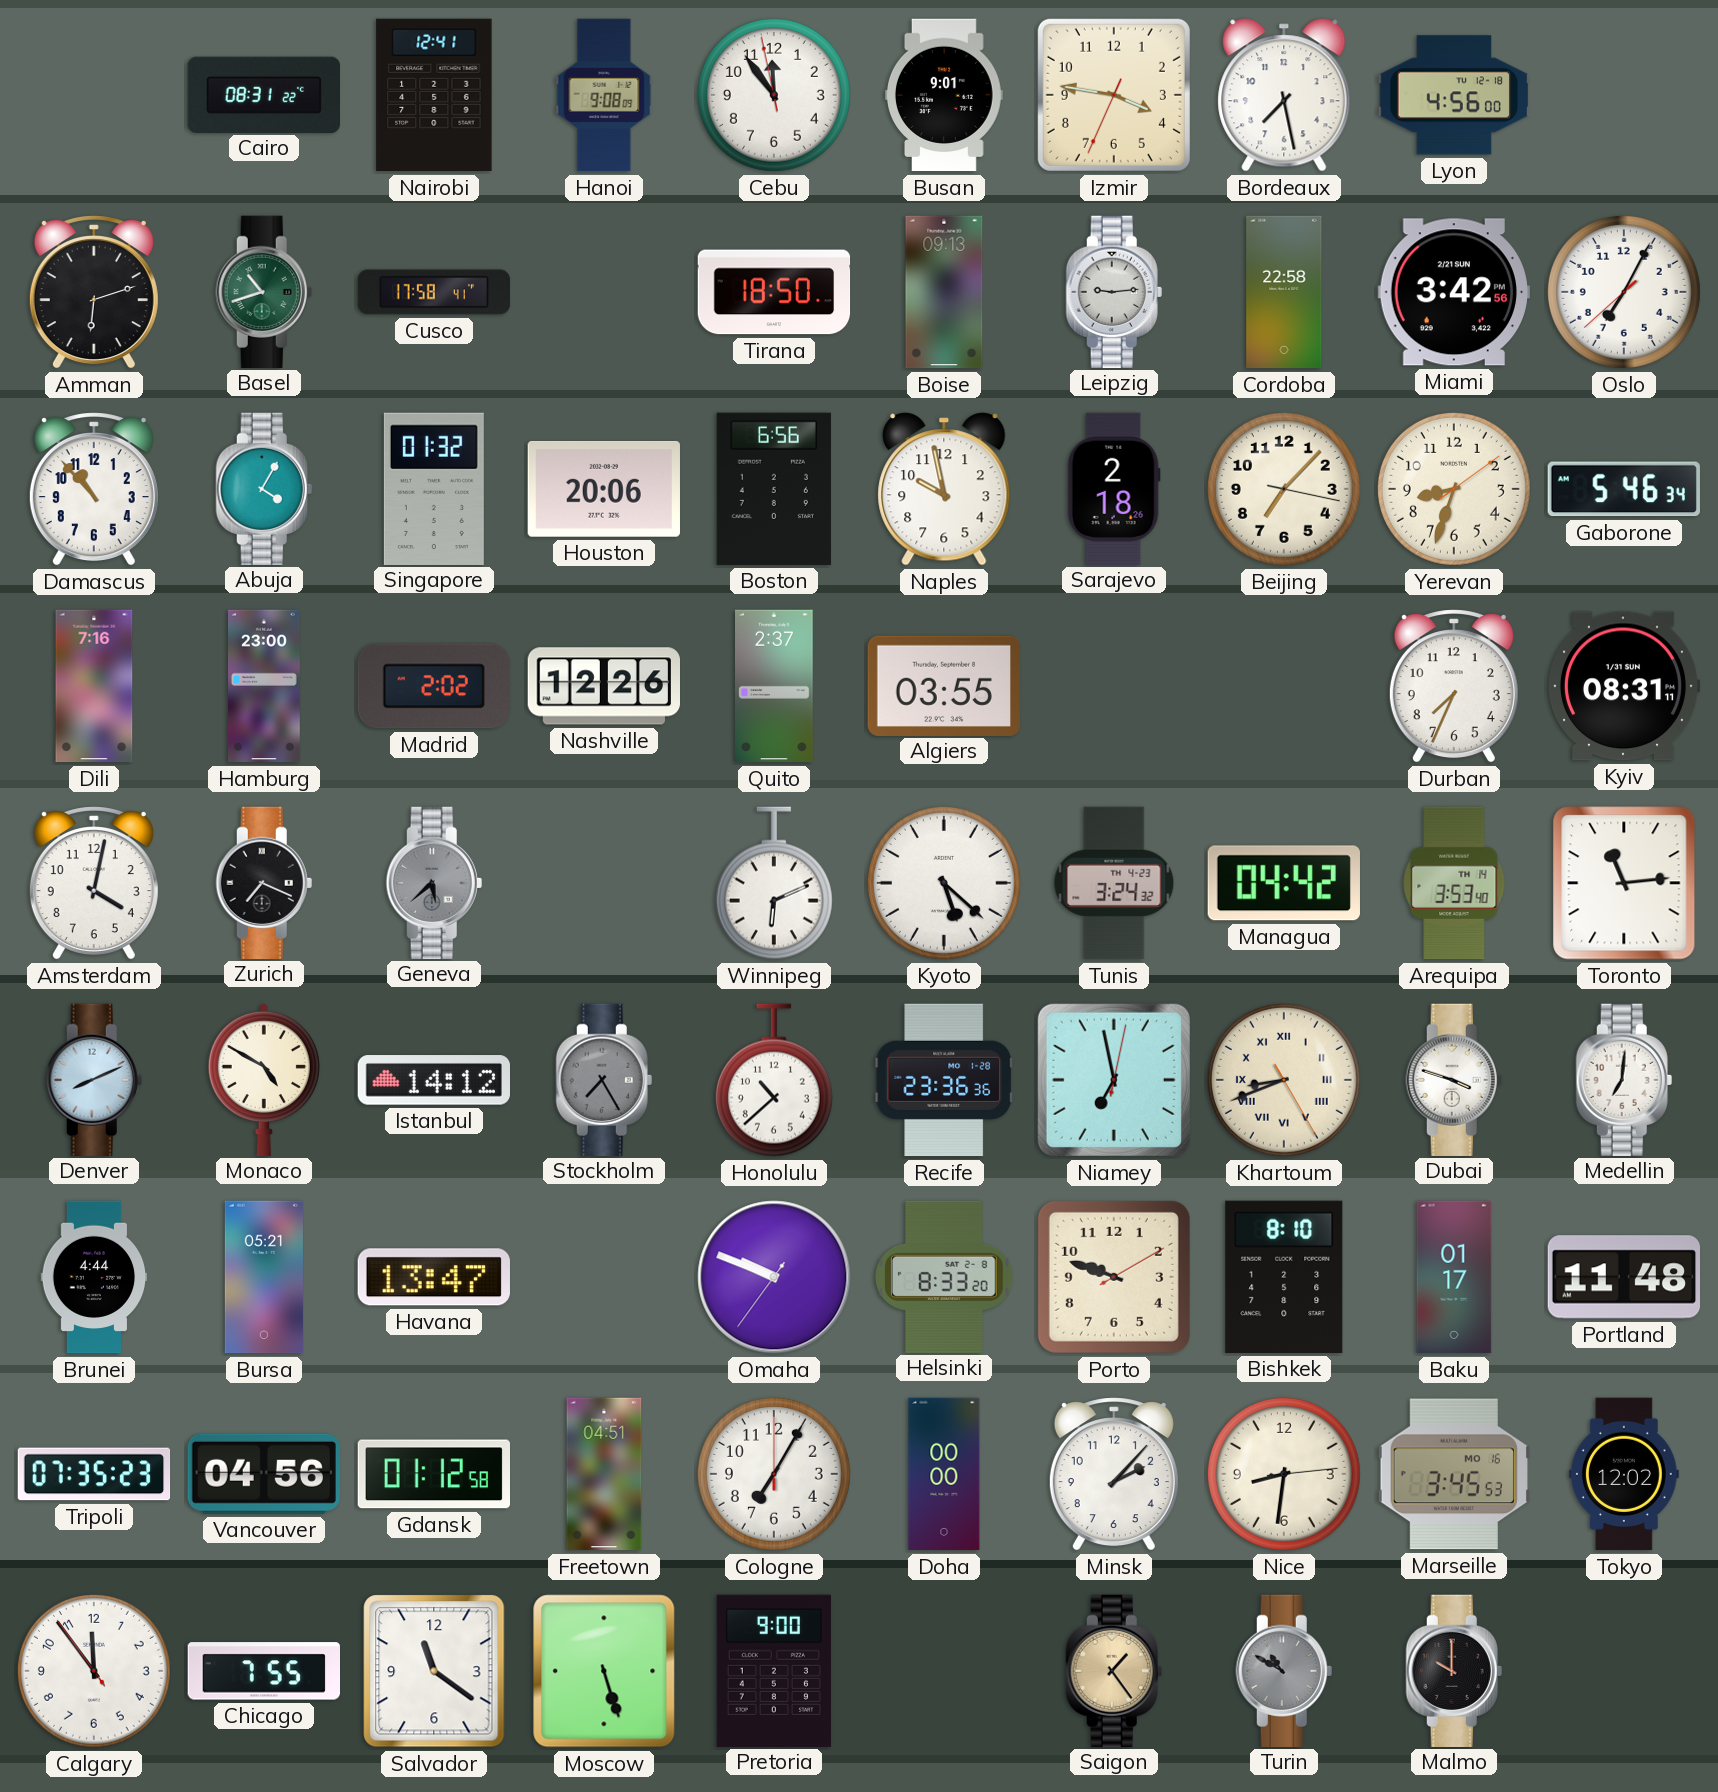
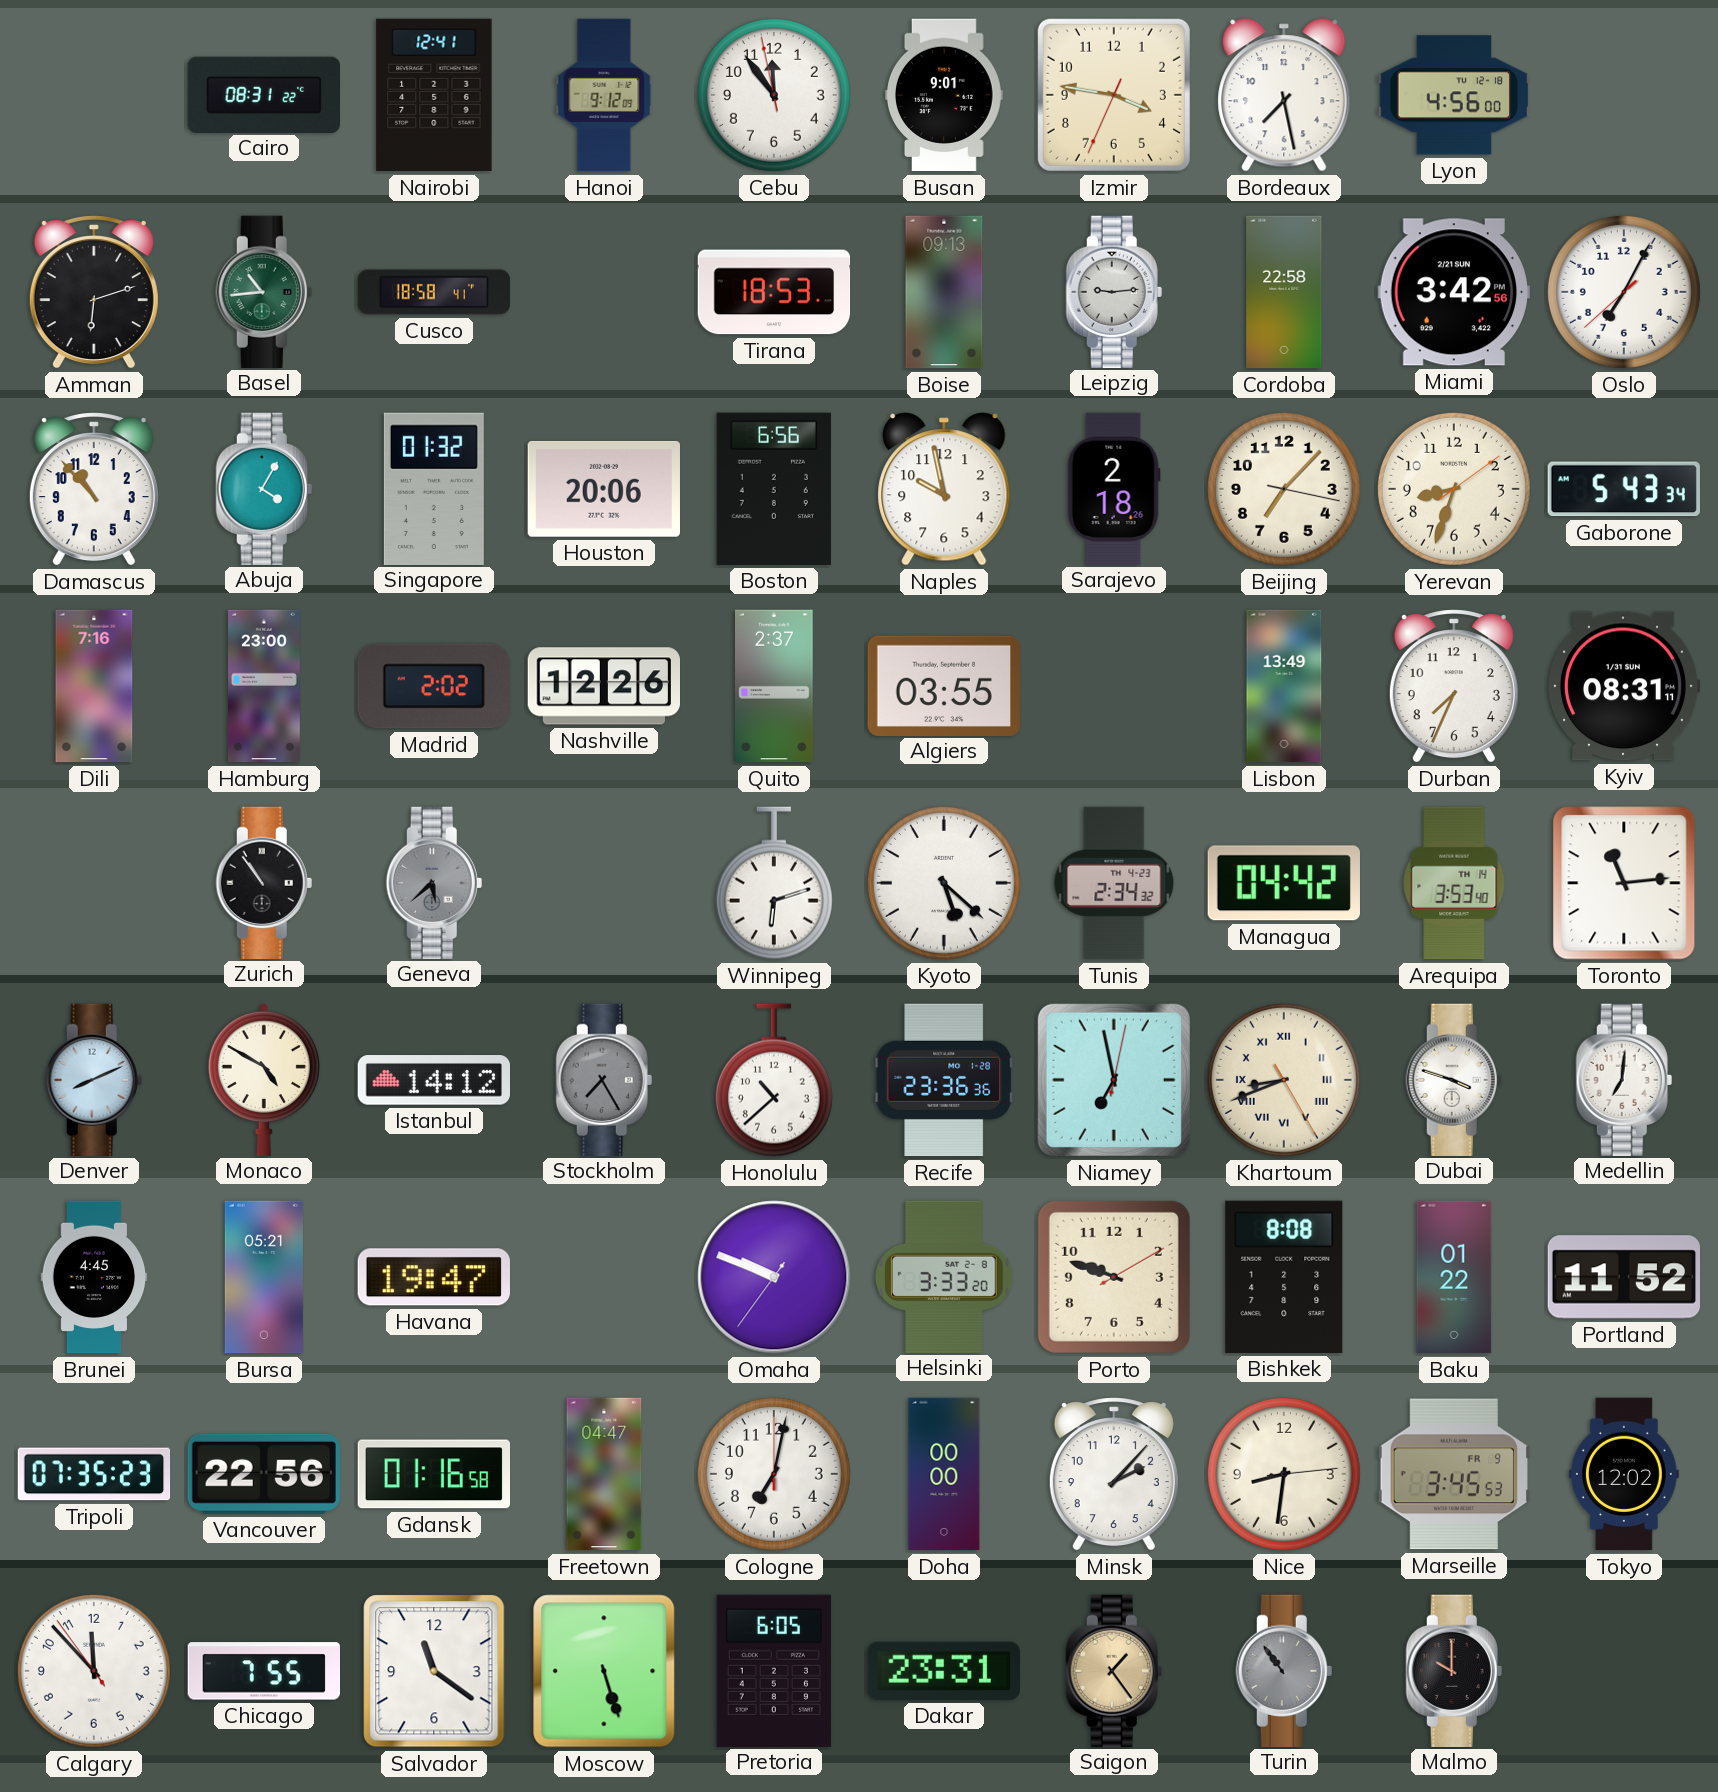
Hanoi: 9:08 -> 9:12
Basel: 10:42 -> 10:44
Cusco: 17:58 -> 18:58
Tirana: 18:50 -> 18:53
Gaborone: 5:46 -> 5:43
Lisbon: none -> 13:49
Amsterdam: 4:02 -> none
Zurich: 7:19 -> 10:54
Winnipeg: 6:11 -> 6:12
Tunis: 3:24 -> 2:34
Brunei: 4:44 -> 4:45
Havana: 13:47 -> 19:47
Helsinki: 8:33 -> 3:33
Bishkek: 8:10 -> 8:08
Baku: 01:17 -> 01:22
Portland: 11:48 -> 11:52
Vancouver: 04:56 -> 22:56
Gdansk: 01:12 -> 01:16
Freetown: 04:51 -> 04:47
Cologne: 7:05 -> 7:02
Marseille date: MO 16 -> FR 9
Calgary: 11:53 -> 11:52
Pretoria: 9:00 -> 6:05
Dakar: none -> 23:31
Turin: 10:50 -> 10:54
